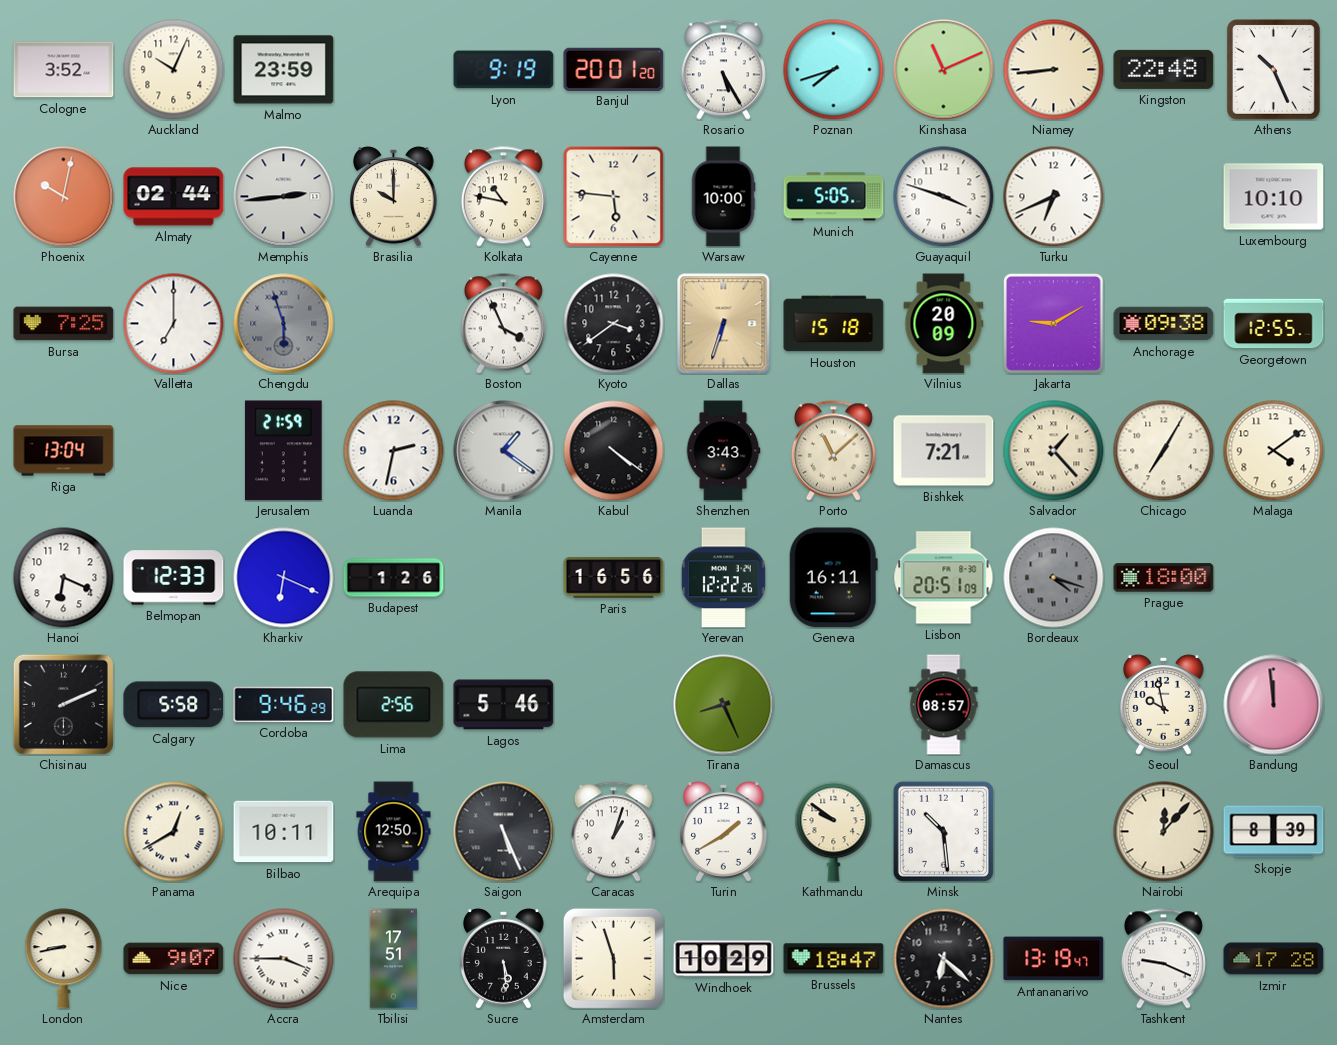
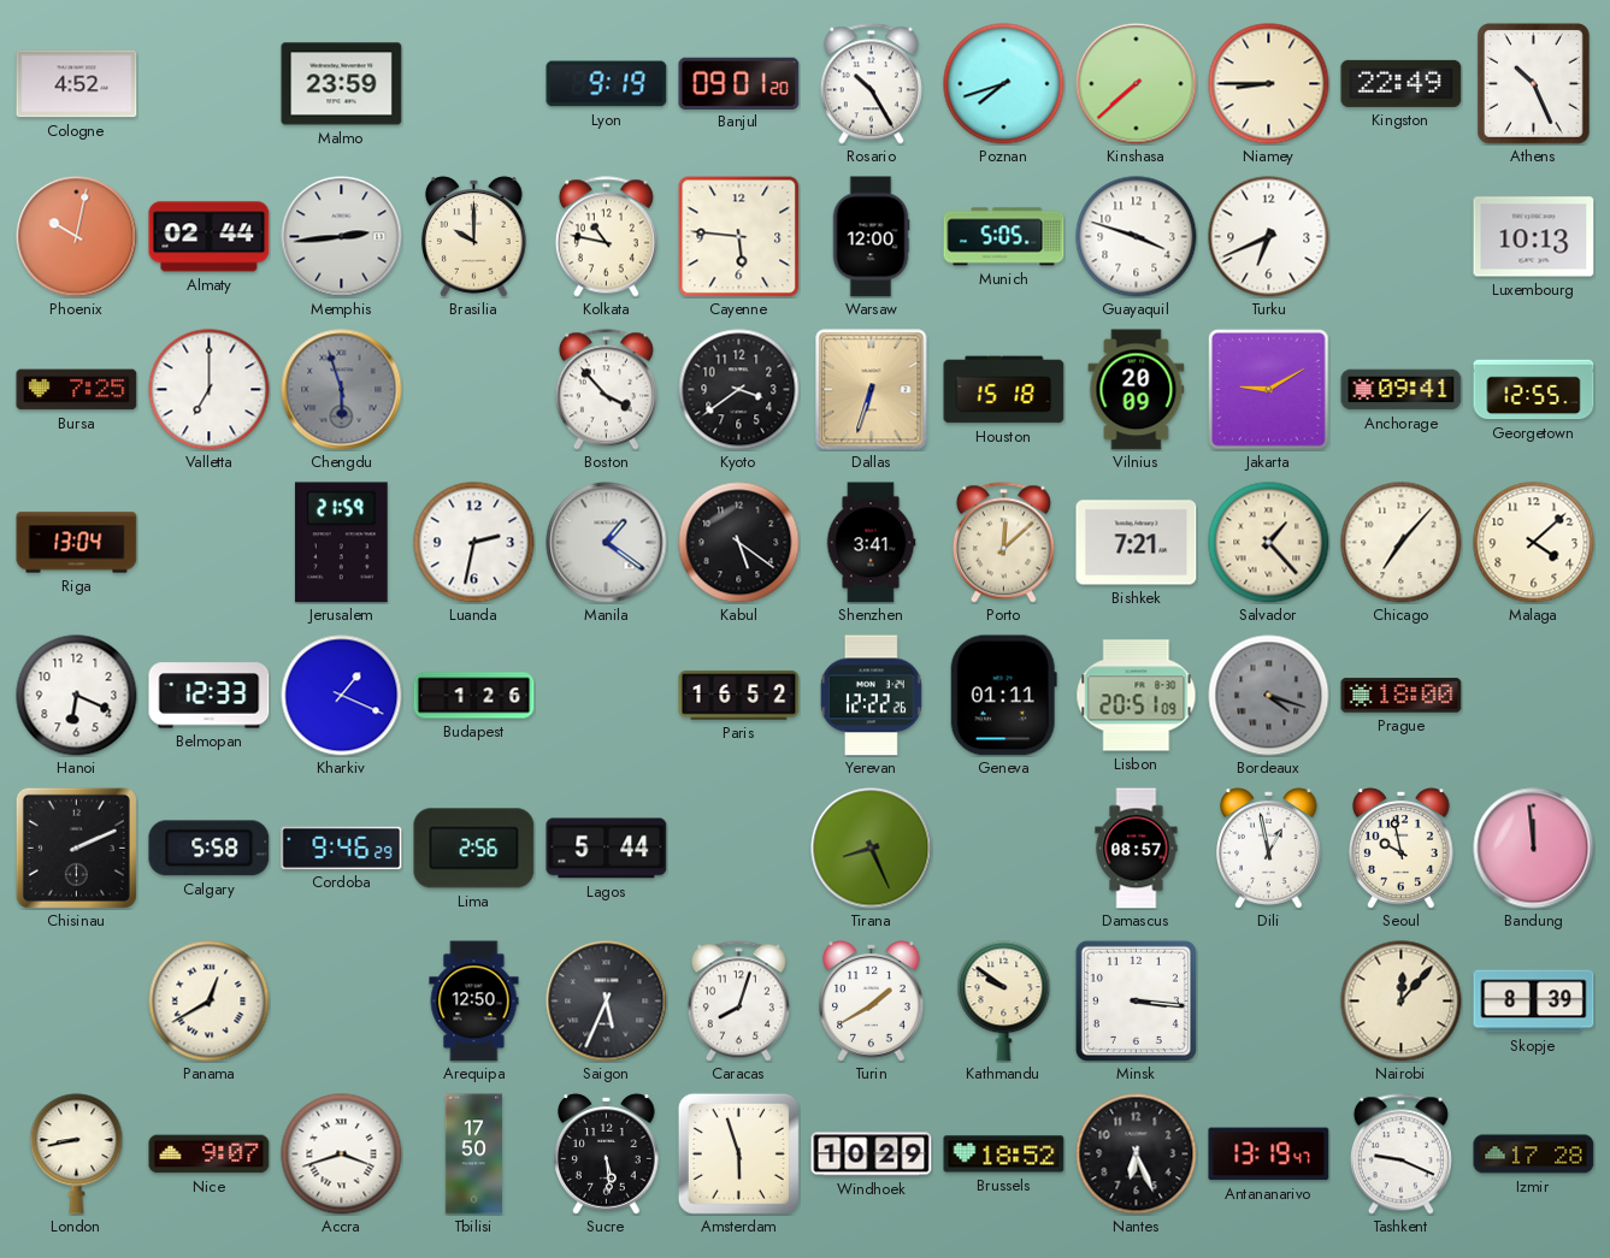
Cologne: 3:52 -> 4:52
Auckland: 10:04 -> none
Banjul: 20:01 -> 09:01
Rosario: 5:25 -> 10:25
Kinshasa: 11:11 -> 7:38
Niamey: 8:44 -> 8:45
Kingston: 22:48 -> 22:49
Warsaw: 10:00 -> 12:00
Luxembourg: 10:10 -> 10:13
Boston: 3:56 -> 3:53
Anchorage: 09:38 -> 09:41
Kabul: 4:21 -> 5:21
Shenzhen: 3:43 -> 3:41
Porto: 11:08 -> 12:08
Chicago: 7:05 -> 7:07
Malaga: 4:09 -> 4:08
Kharkiv: 6:19 -> 1:19
Paris: 16:56 -> 16:52
Geneva: 16:11 -> 01:11
Lagos: 5:46 -> 5:44
Dili: none -> 12:58
Bilbao: 10:11 -> none
Saigon: 5:26 -> 5:34
Caracas: 1:03 -> 8:03
Minsk: 10:29 -> 3:16
Accra: 3:45 -> 3:42
Tbilisi: 17:51 -> 17:50
Brussels: 18:47 -> 18:52
Nantes: 6:22 -> 6:26
